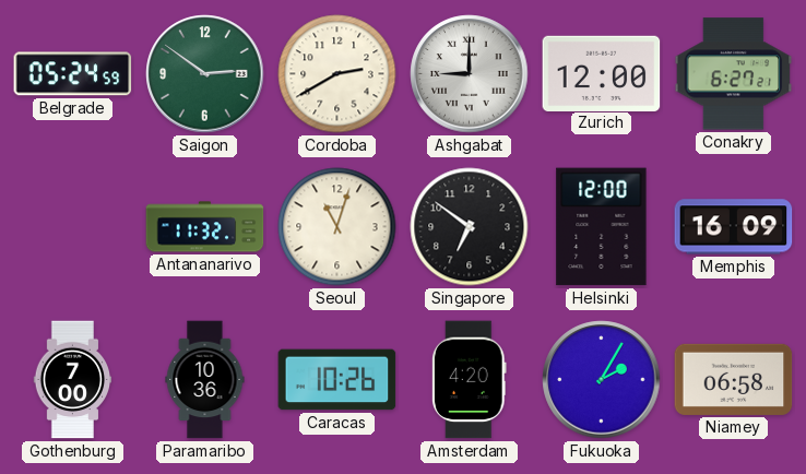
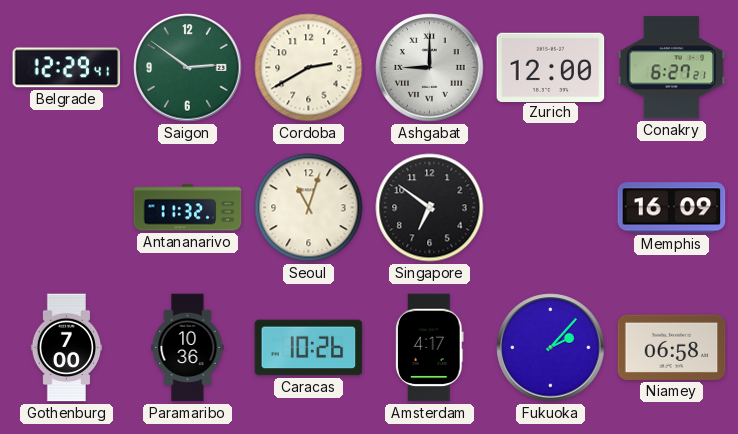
Belgrade: 05:24 -> 12:29
Helsinki: 12:00 -> none
Amsterdam: 4:20 -> 4:17
Fukuoka: 2:05 -> 2:07
